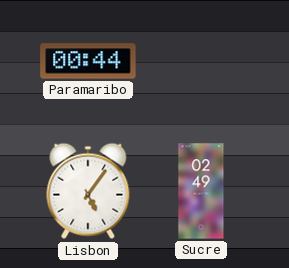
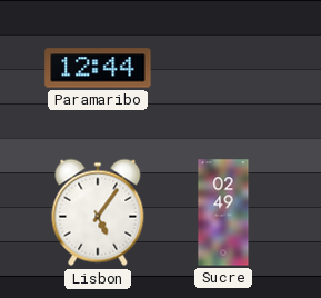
Paramaribo: 00:44 -> 12:44
